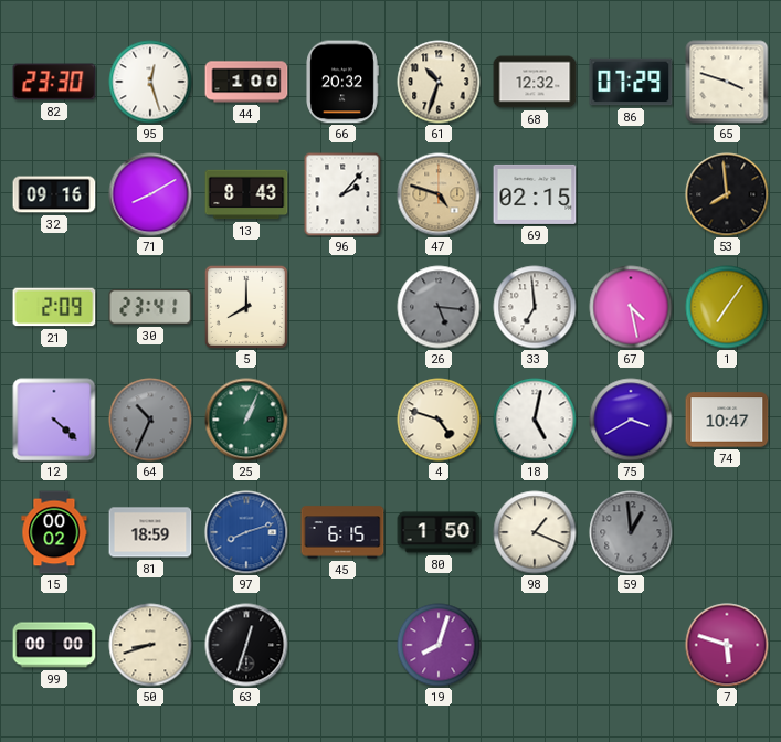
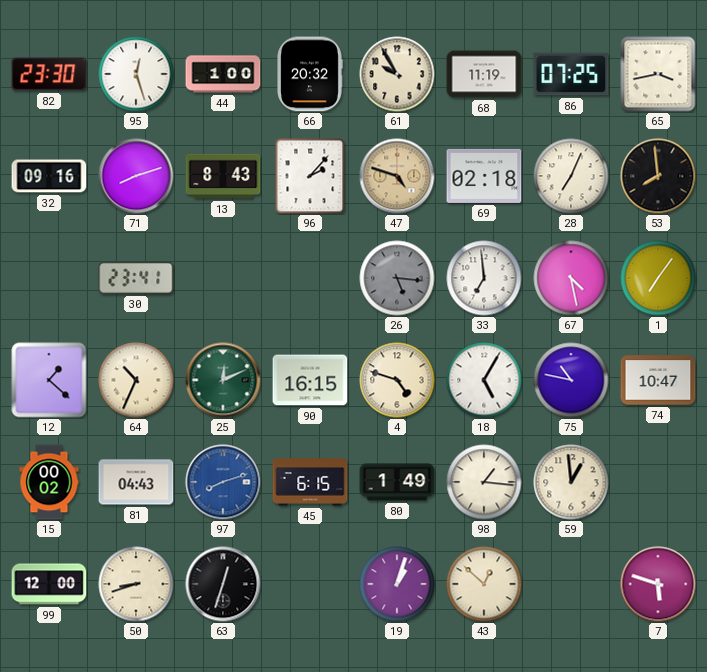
61: 10:33 -> 9:55
68: 12:32 -> 11:19
86: 07:29 -> 07:25
65: 3:48 -> 3:43
71: 8:10 -> 8:12
69: 02:15 -> 02:18
28: none -> 7:04
21: 2:09 -> none
5: 8:00 -> none
12: 4:22 -> 1:22
64 dial: grey -> cream
25: 1:04 -> 12:11
90: none -> 16:15
18: 5:02 -> 5:05
75: 3:40 -> 10:47
81: 18:59 -> 04:43
80: 1:50 -> 1:49
98: 1:19 -> 1:16
59 dial: grey -> cream
99: 00:00 -> 12:00
19: 8:03 -> 1:03
43: none -> 12:52
